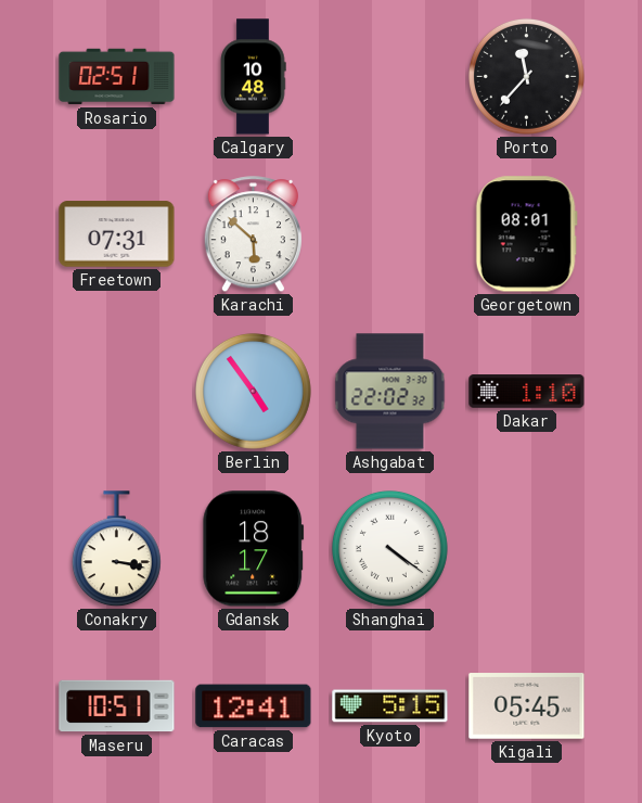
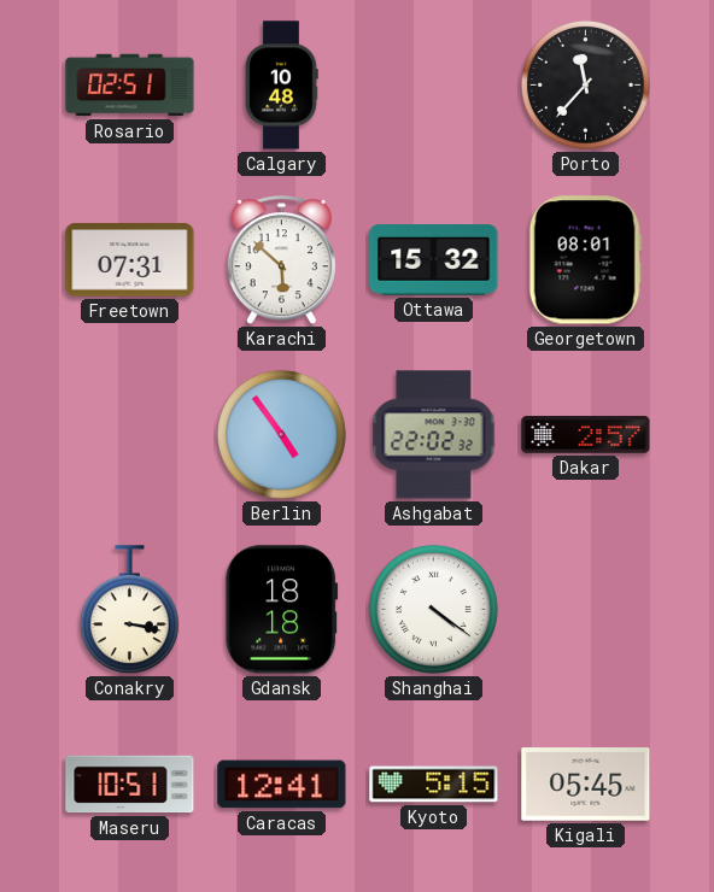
Ottawa: none -> 15:32
Dakar: 1:10 -> 2:57
Gdansk: 18:17 -> 18:18
